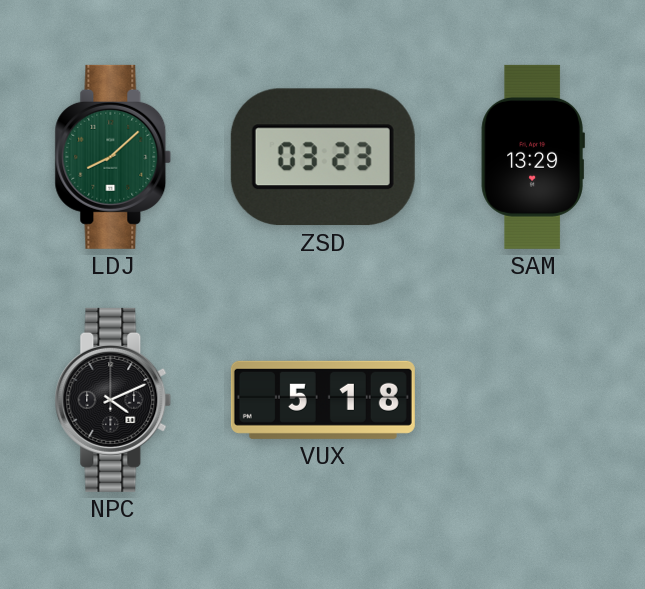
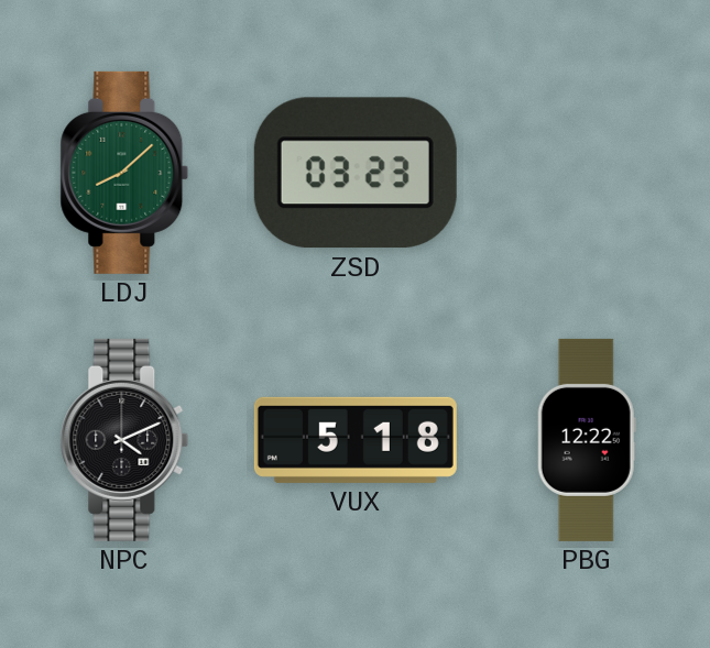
SAM: 13:29 -> none
PBG: none -> 12:22
